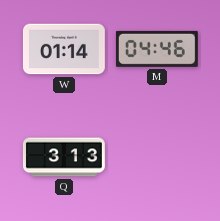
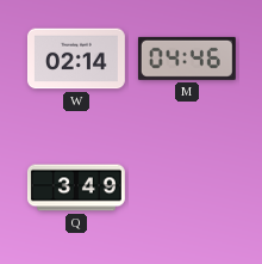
W: 01:14 -> 02:14
Q: 3:13 -> 3:49
